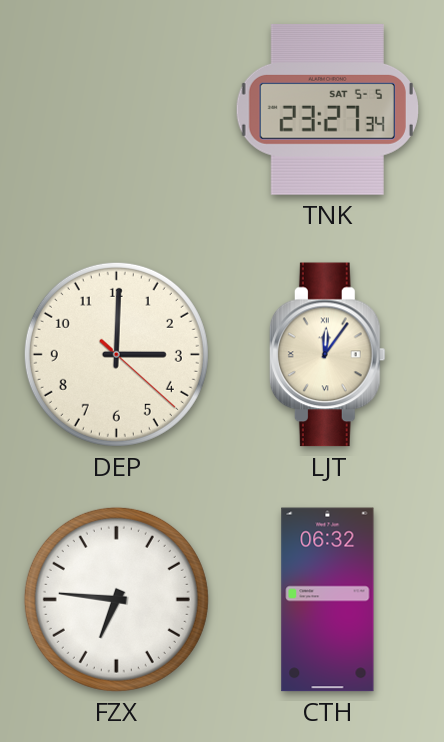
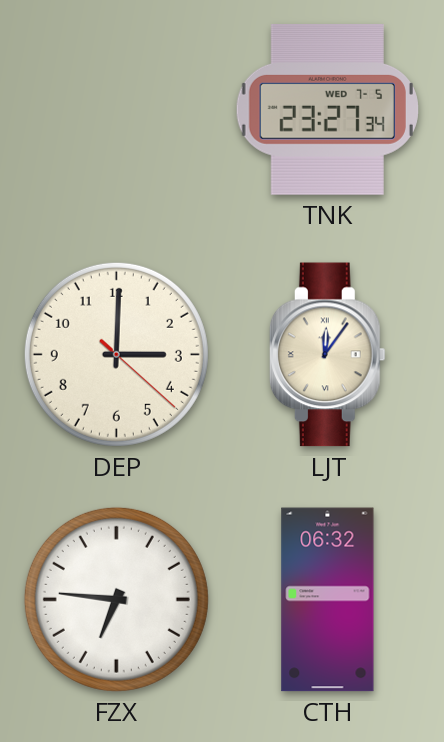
TNK date: SAT 5-5 -> WED 7-5
